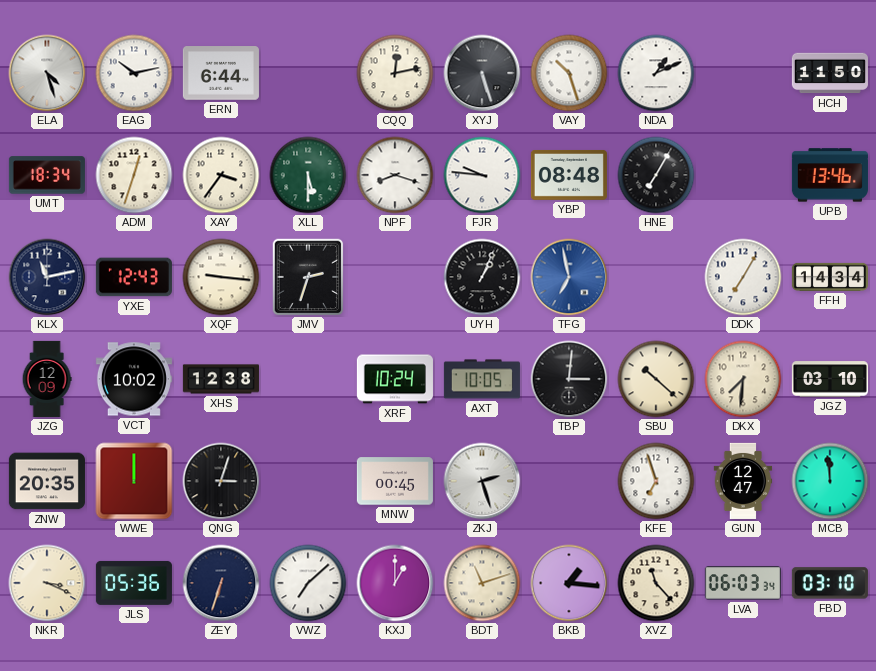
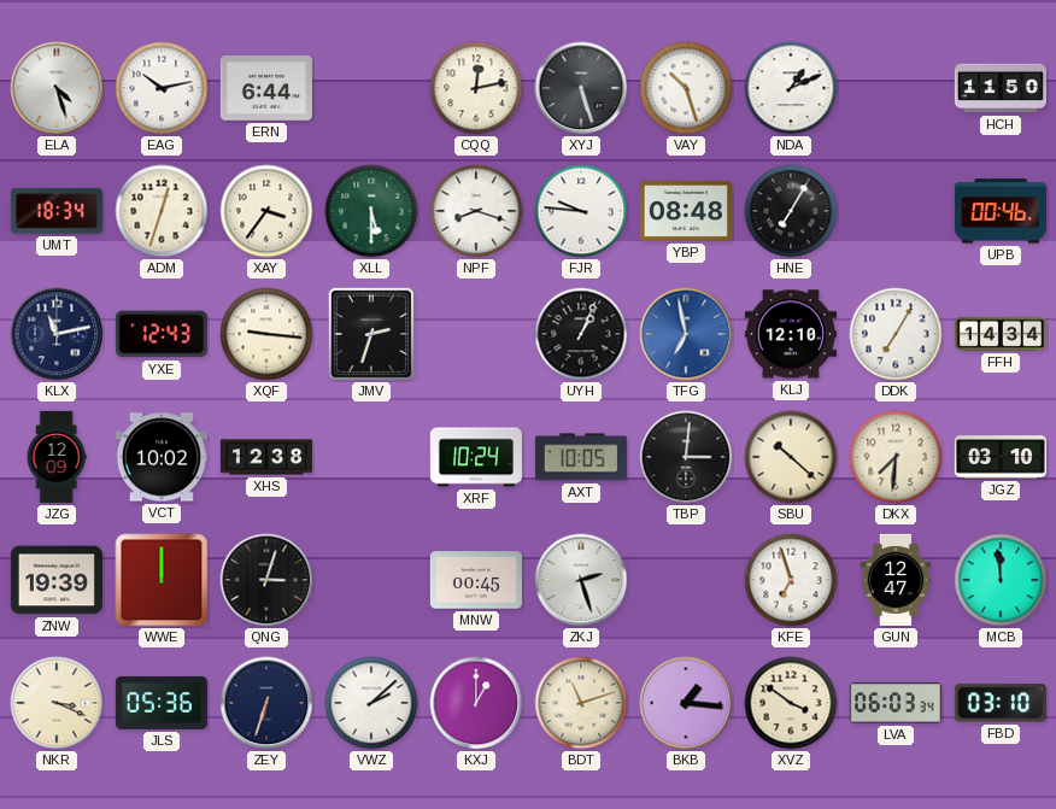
UPB: 13:46 -> 00:46
KLJ: none -> 12:10
ZNW: 20:35 -> 19:39
VWZ: 7:08 -> 2:08
XVZ: 11:23 -> 3:51
